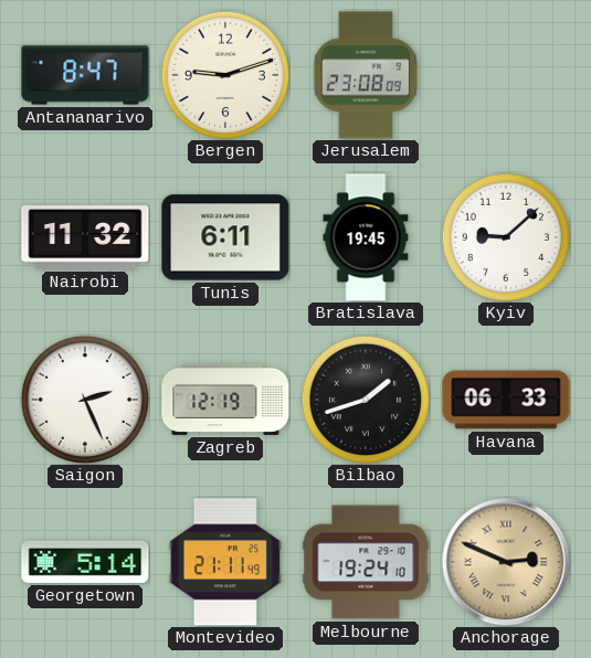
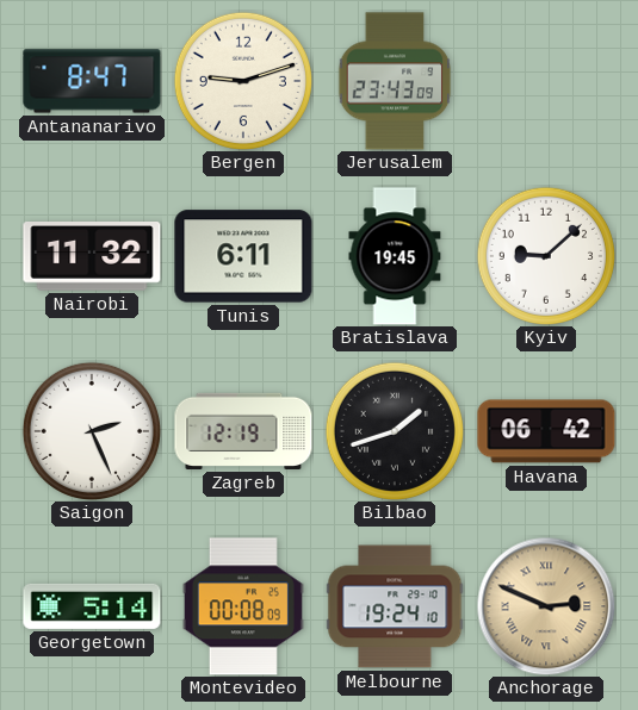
Jerusalem: 23:08 -> 23:43
Havana: 06:33 -> 06:42
Montevideo: 21:11 -> 00:08
